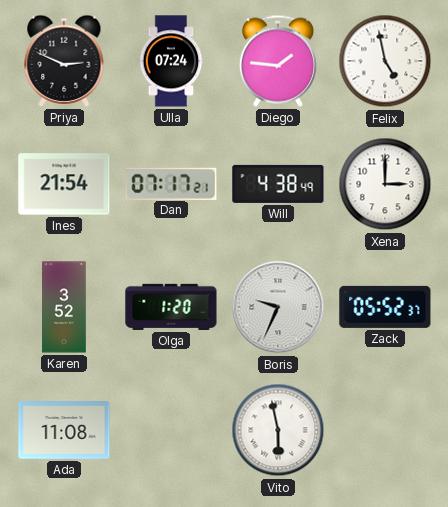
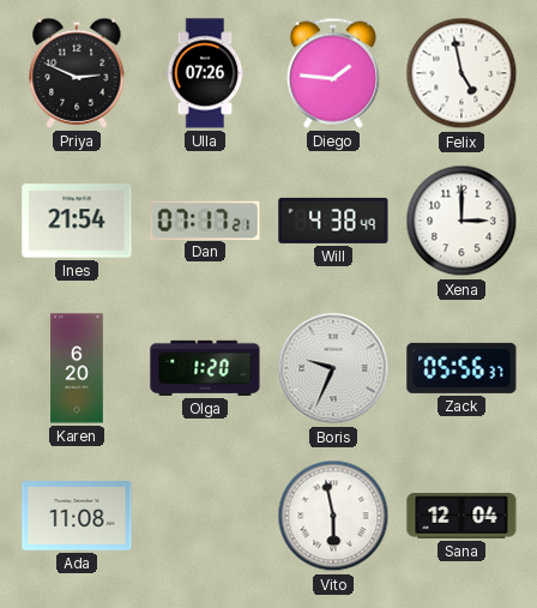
Ulla: 07:24 -> 07:26
Karen: 3:52 -> 6:20
Zack: 05:52 -> 05:56
Sana: none -> 12:04
